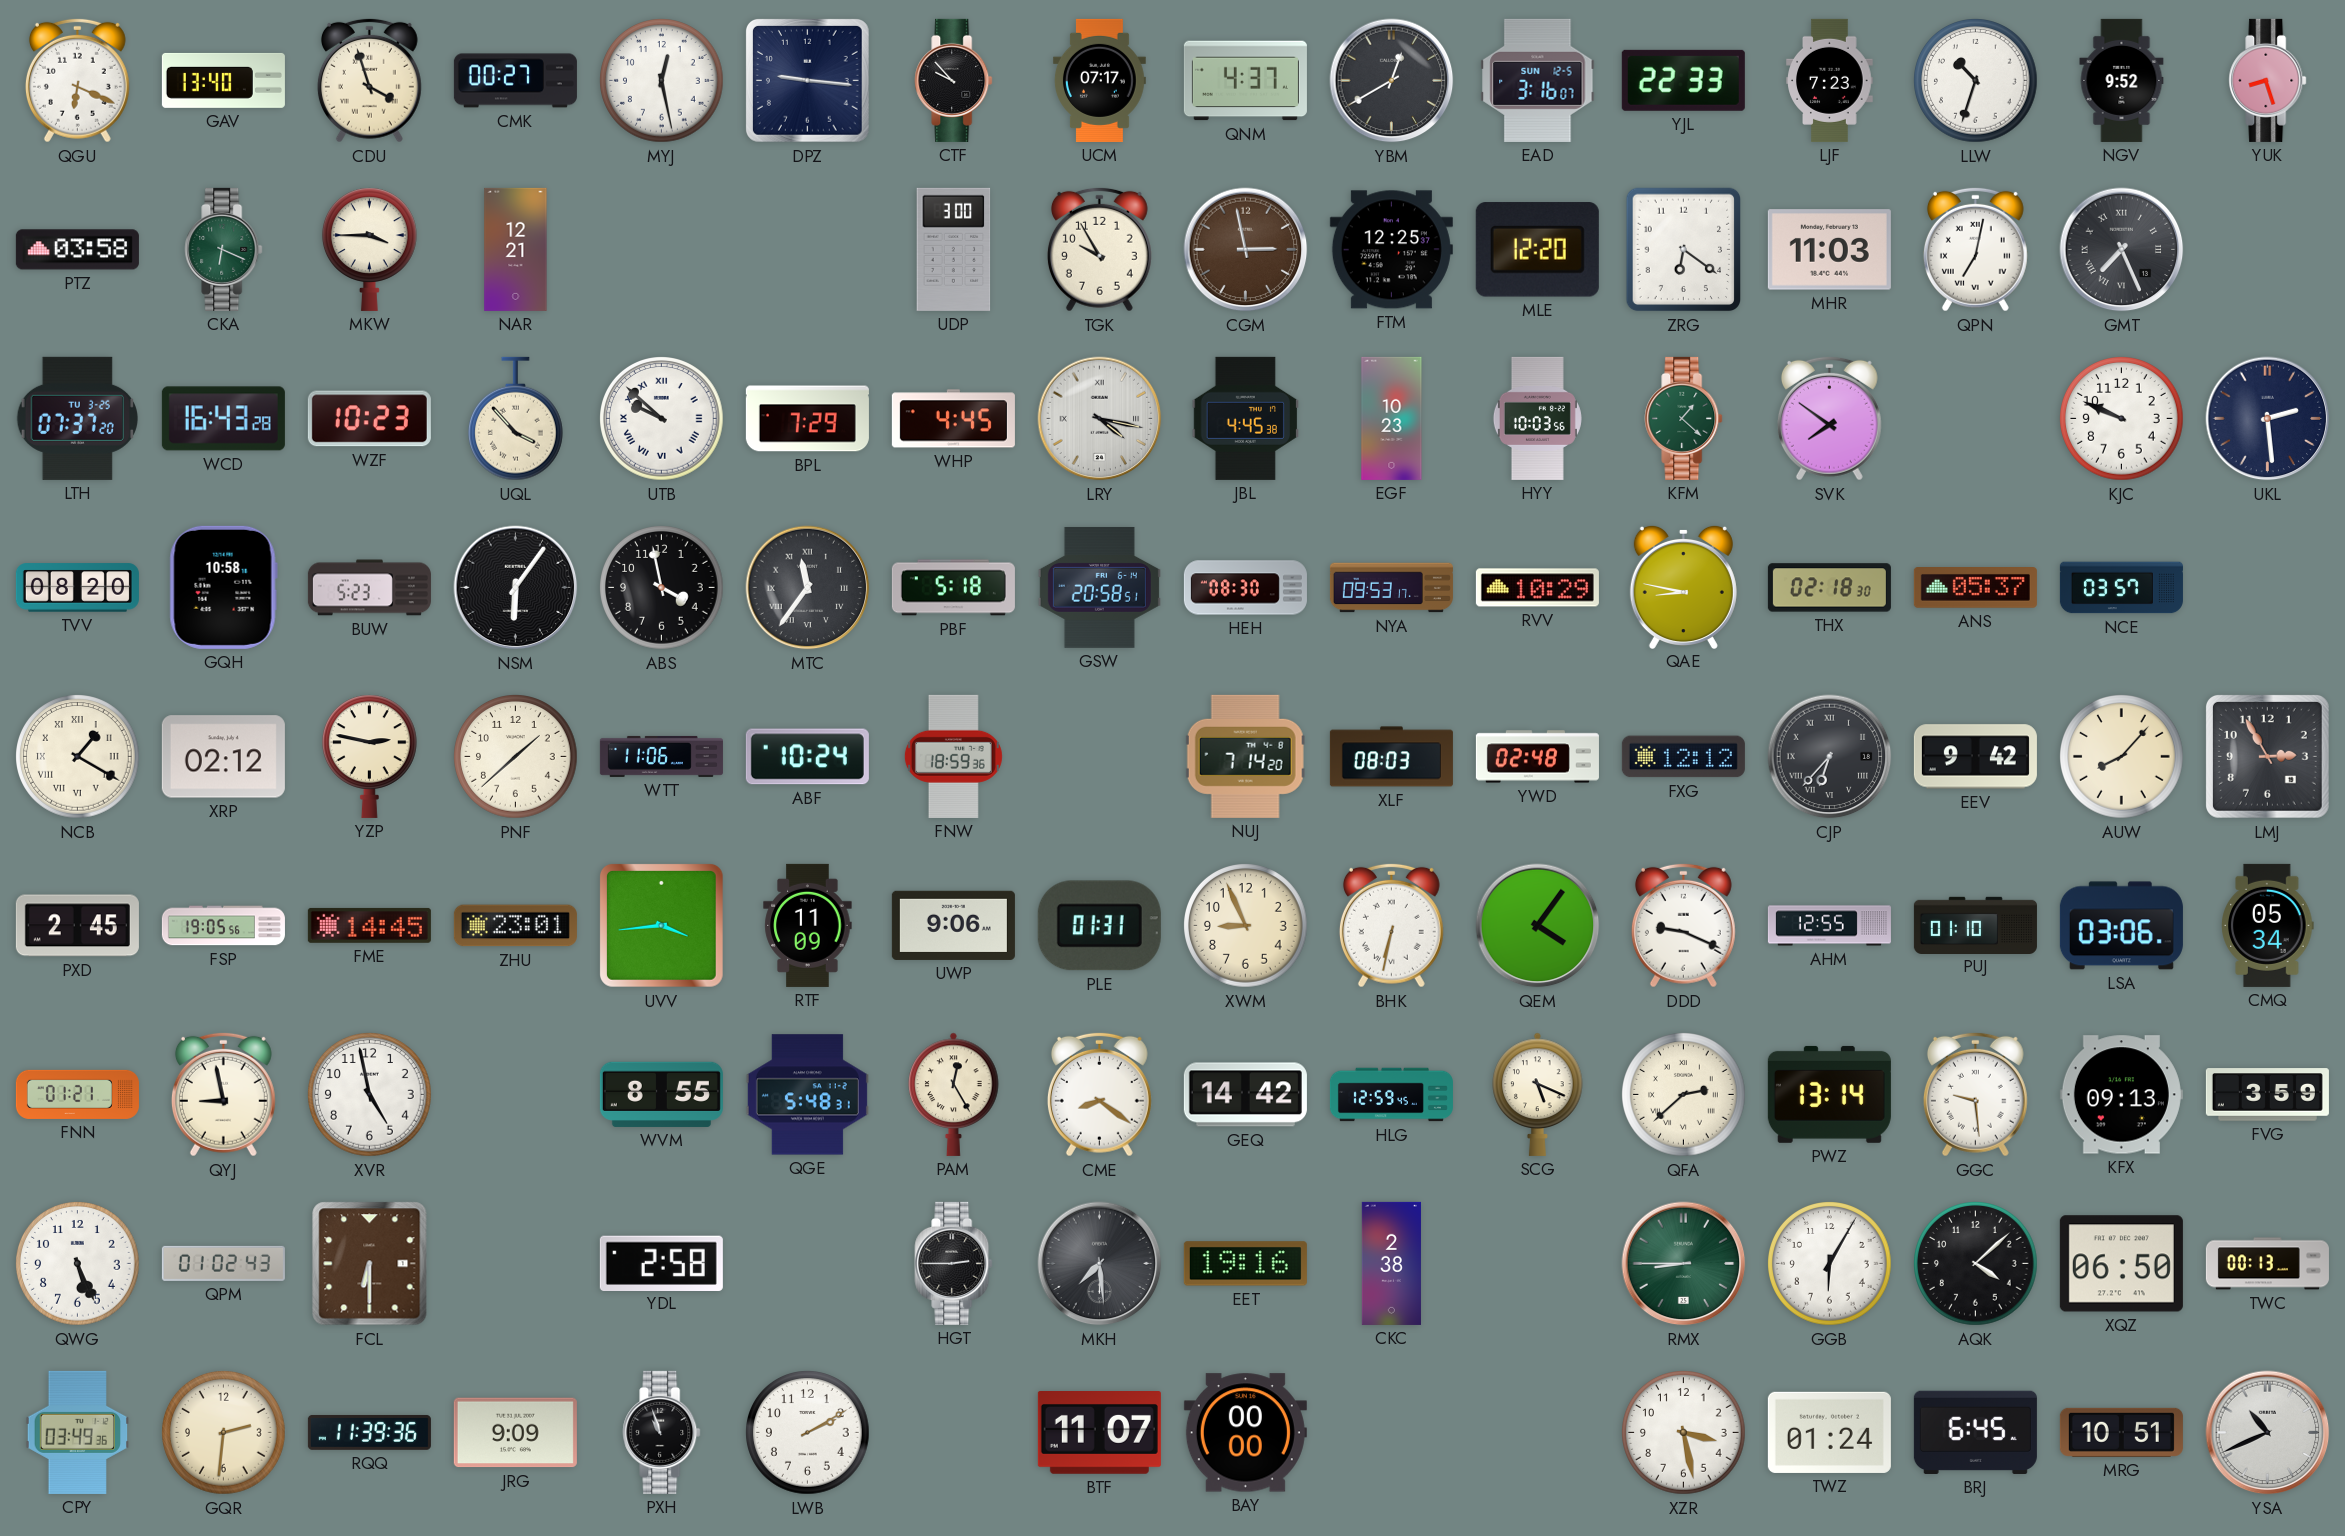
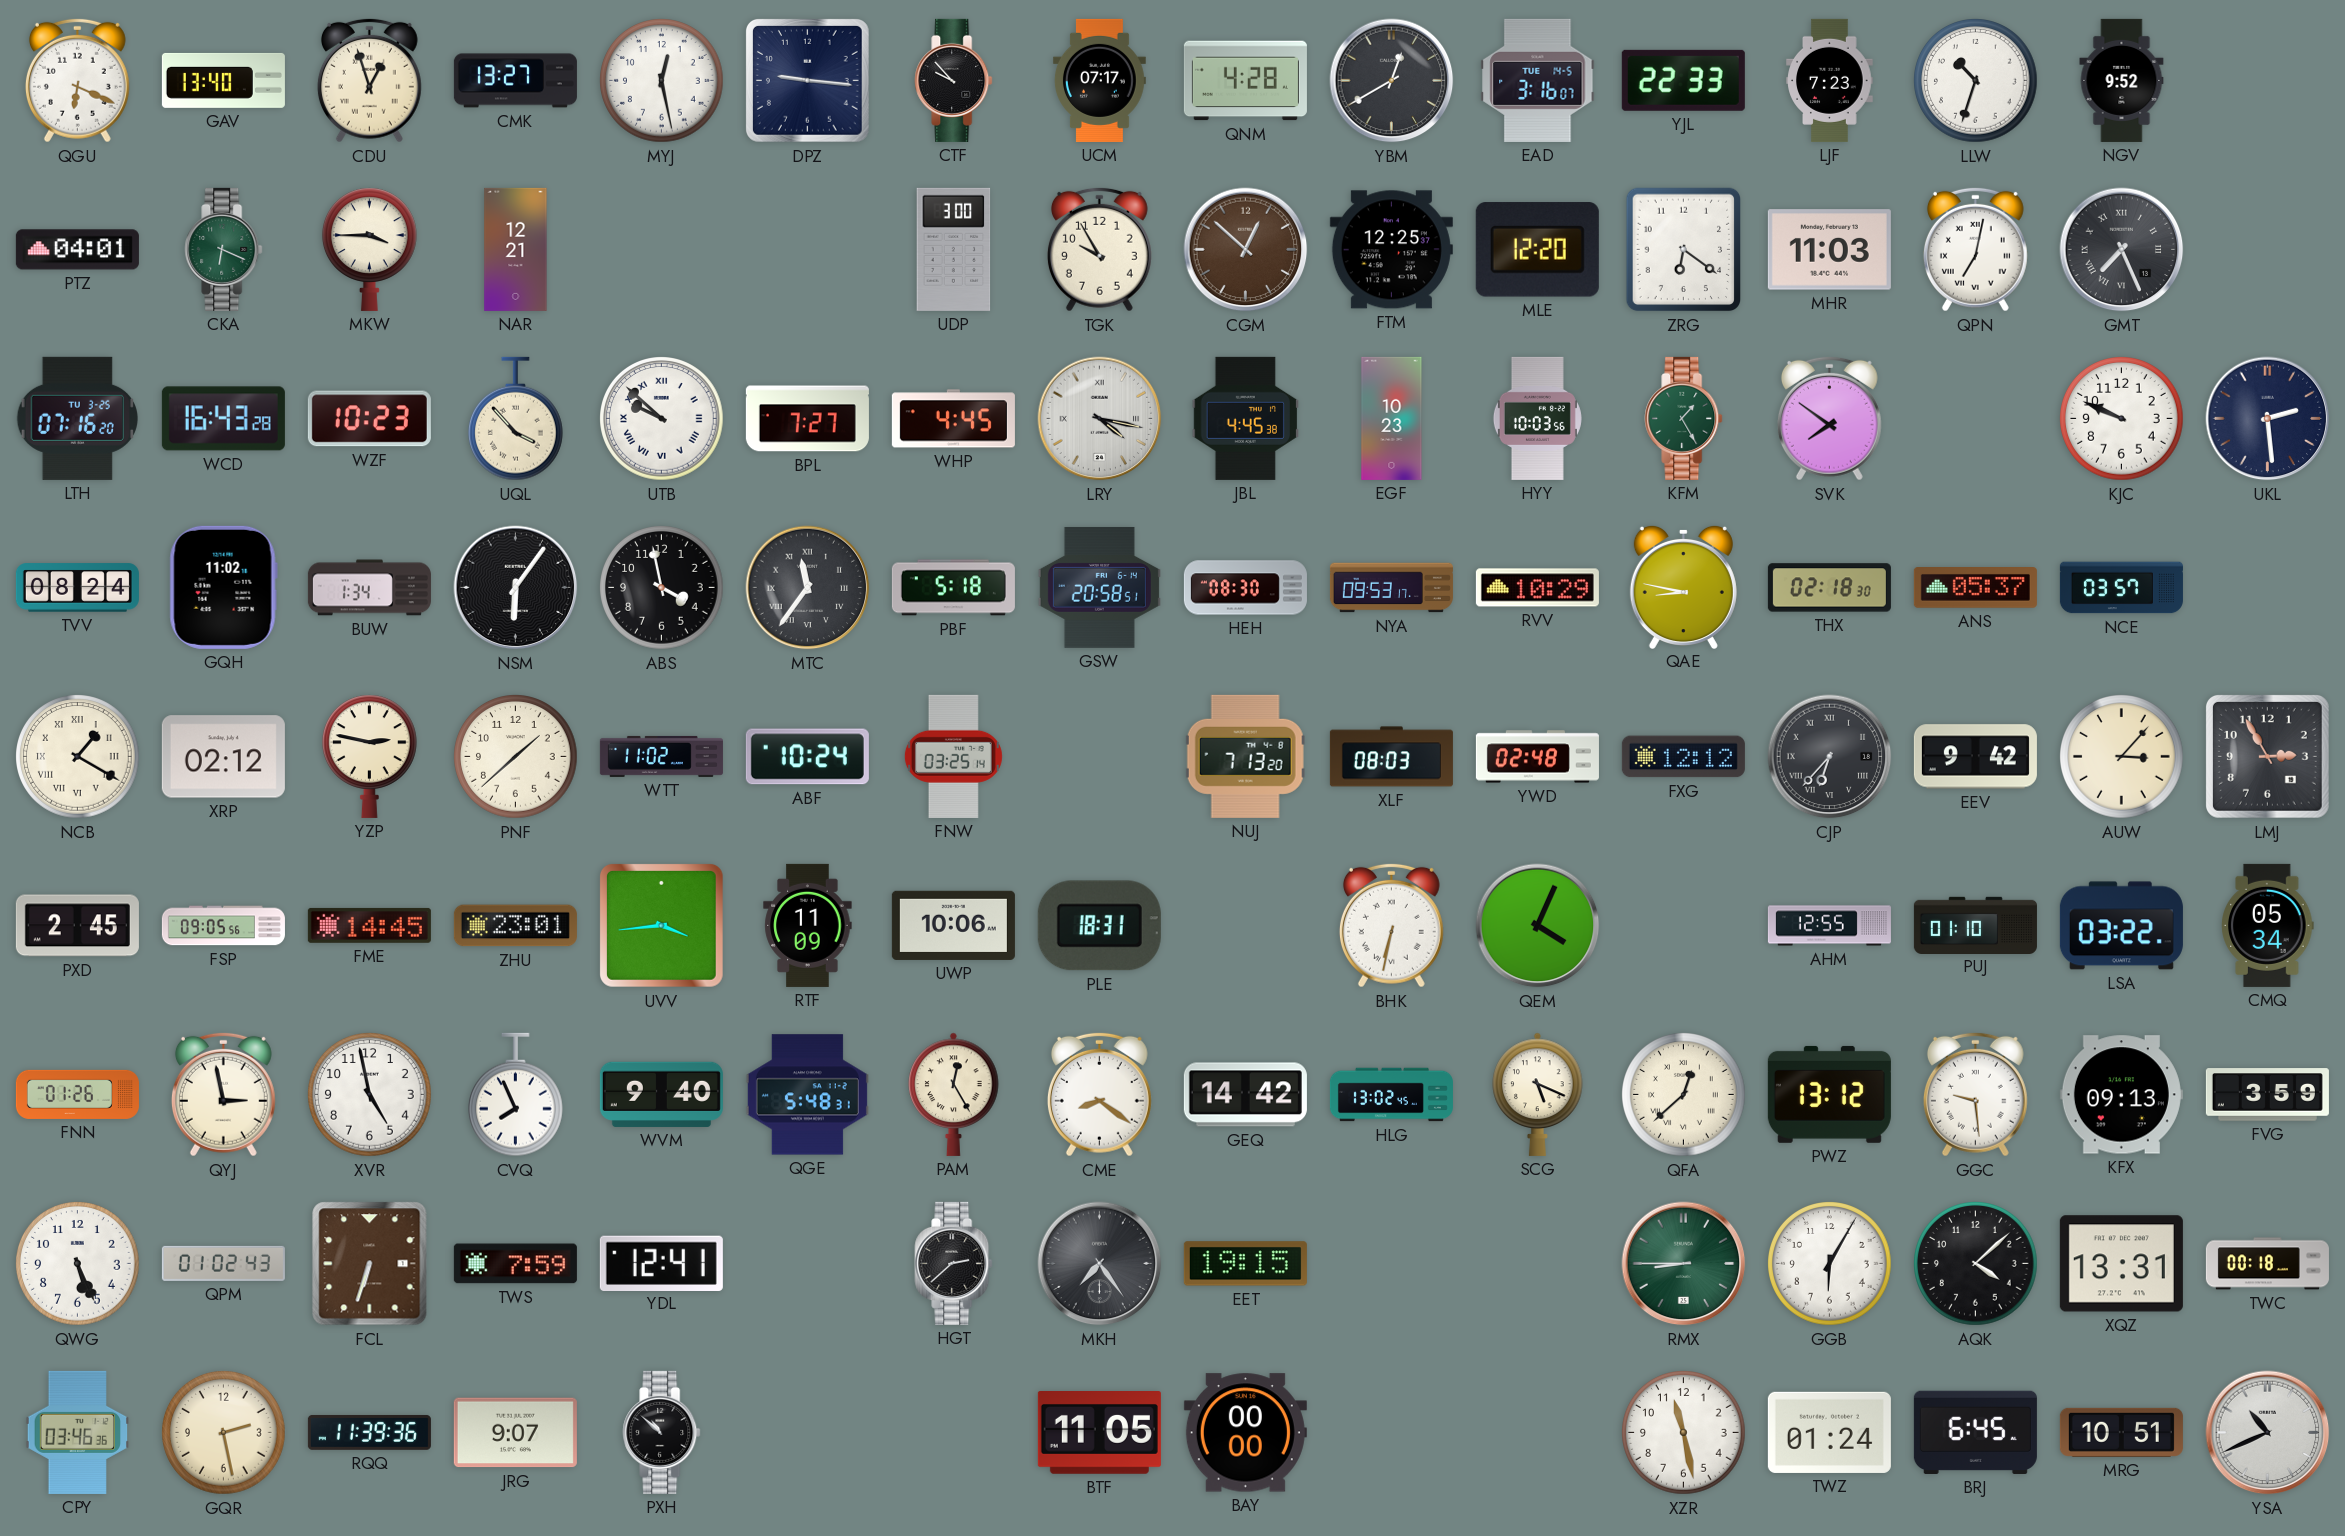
CDU: 3:57 -> 12:57
CMK: 00:27 -> 13:27
QNM: 4:37 -> 4:28
EAD date: SUN 12-5 -> TUE 14-5
YUK: 8:27 -> none
PTZ: 03:58 -> 04:01
CGM: 2:58 -> 12:52
LTH: 07:37 -> 07:16
BPL: 7:29 -> 7:27
KFM: 1:22 -> 1:25
TVV: 08:20 -> 08:24
GQH: 10:58 -> 11:02
BUW: 5:23 -> 1:34
WTT: 11:06 -> 11:02
FNW: 18:59 -> 03:25
NUJ: 7:14 -> 7:13
AUW: 8:07 -> 3:07
FSP: 19:05 -> 09:05
UWP: 9:06 -> 10:06
PLE: 01:31 -> 18:31
XWM: 8:56 -> none
QEM: 4:06 -> 4:04
DDD: 9:19 -> none
LSA: 03:06 -> 03:22
FNN: 01:21 -> 01:26
QYJ: 8:58 -> 2:58
CVQ: none -> 7:56
WVM: 8:55 -> 9:40
HLG: 12:59 -> 13:02
QFA: 2:38 -> 12:38
PWZ: 13:14 -> 13:12
FCL: 6:30 -> 6:33
TWS: none -> 7:59
YDL: 2:58 -> 12:41
HGT: 2:45 -> 2:38
MKH: 7:29 -> 7:24
EET: 19:16 -> 19:15
CKC: 2:38 -> none
XQZ: 06:50 -> 13:31
TWC: 00:13 -> 00:18
CPY: 03:49 -> 03:46
GQR: 2:31 -> 2:28
JRG: 9:09 -> 9:07
PXH: 10:57 -> 10:52
LWB: 2:10 -> none
BTF: 11:07 -> 11:05
XZR: 3:28 -> 11:28
